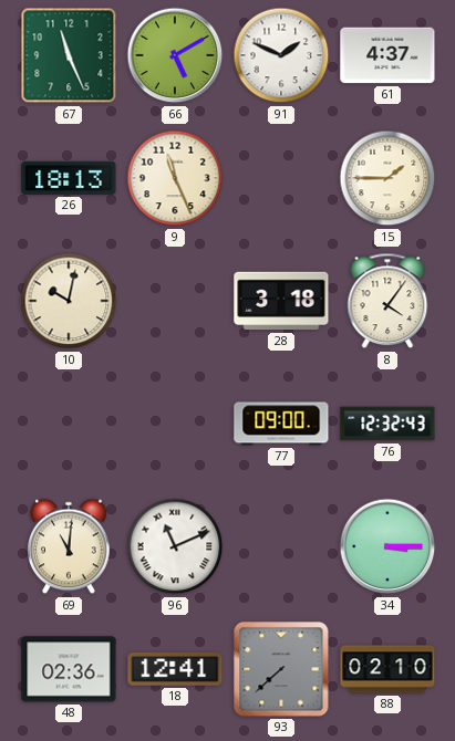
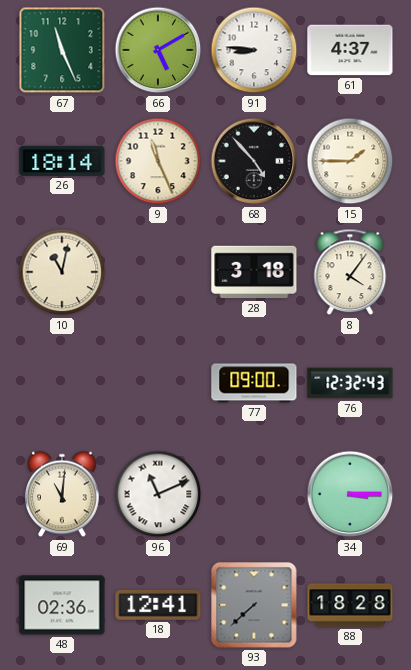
91: 1:49 -> 8:46
26: 18:13 -> 18:14
68: none -> 4:53
10: 10:02 -> 11:02
88: 02:10 -> 18:28
